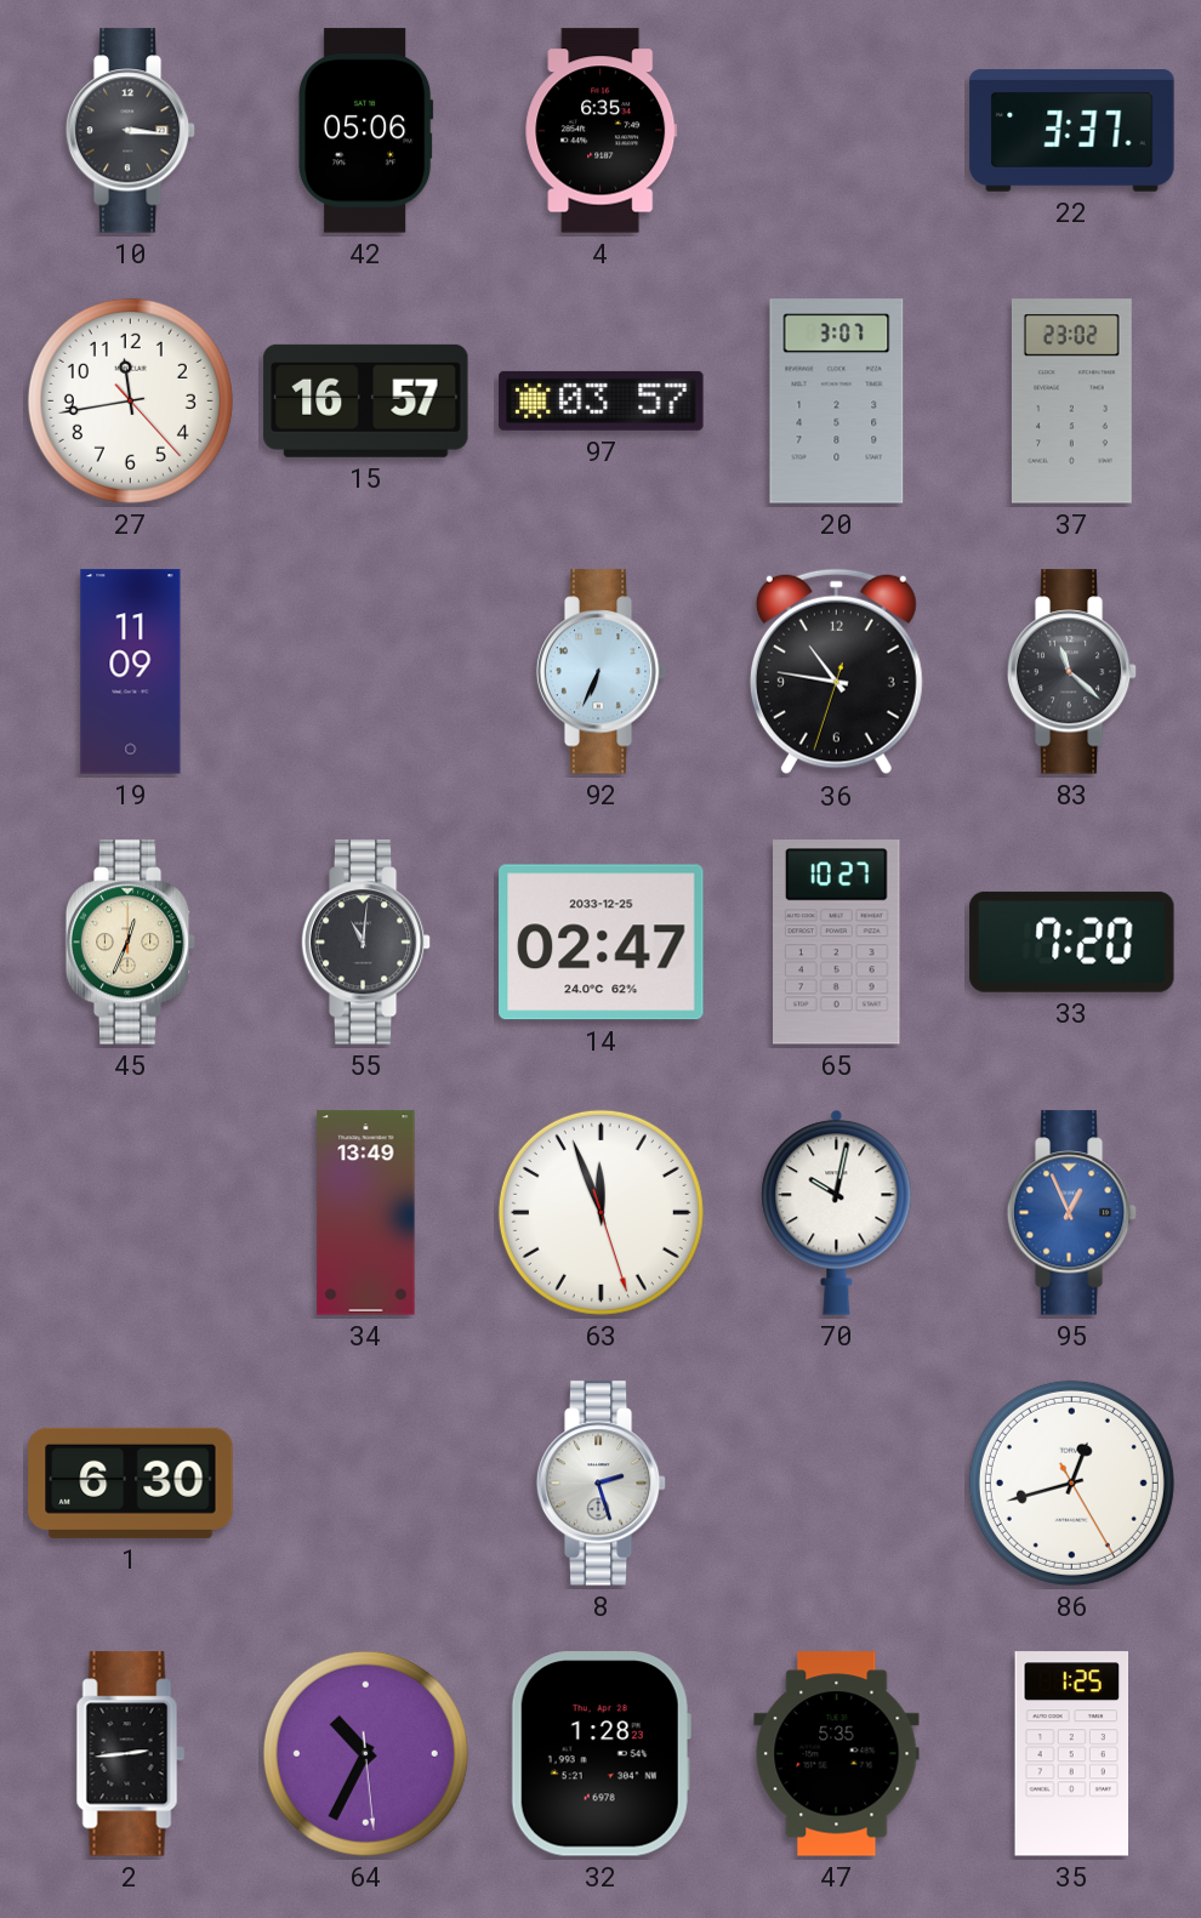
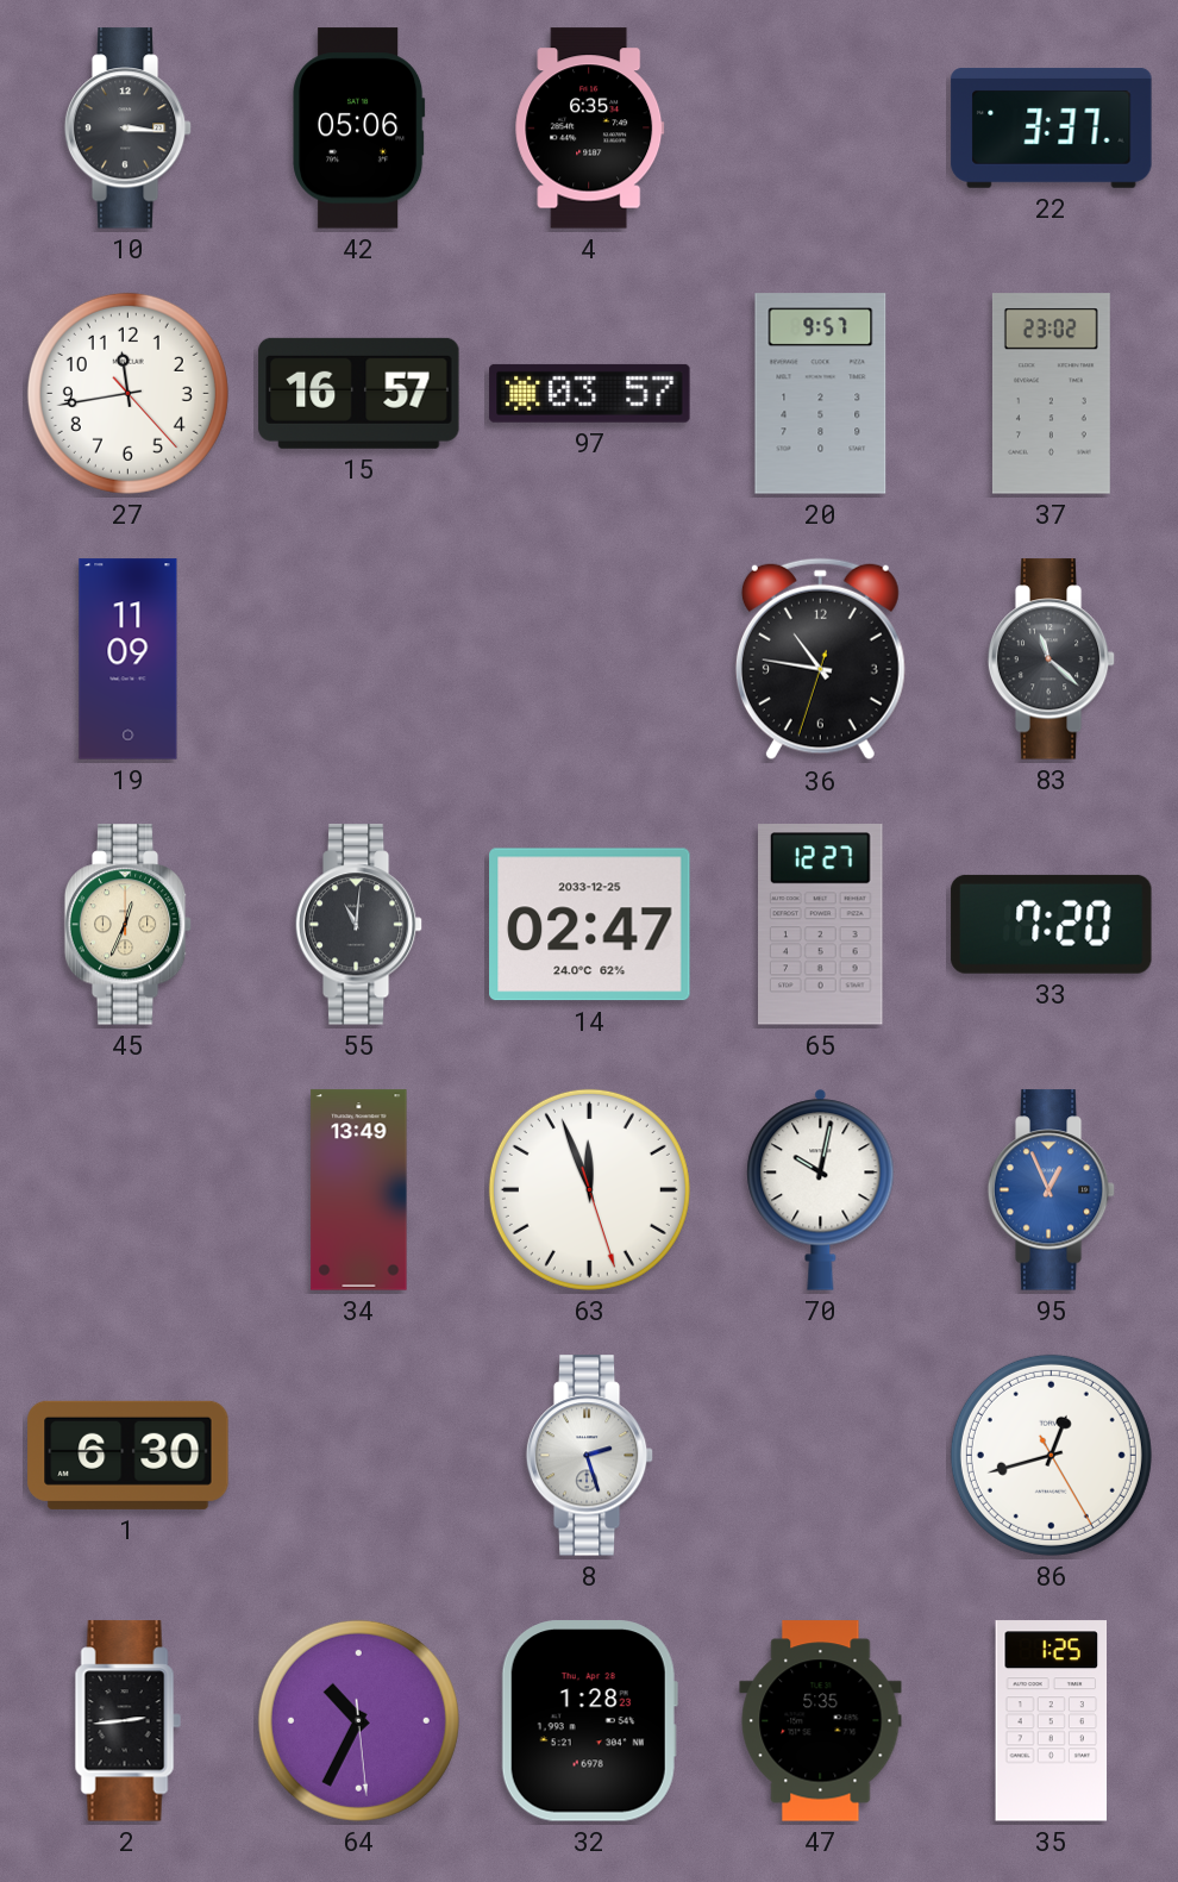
20: 3:07 -> 9:57
92: 6:34 -> none
65: 10:27 -> 12:27
